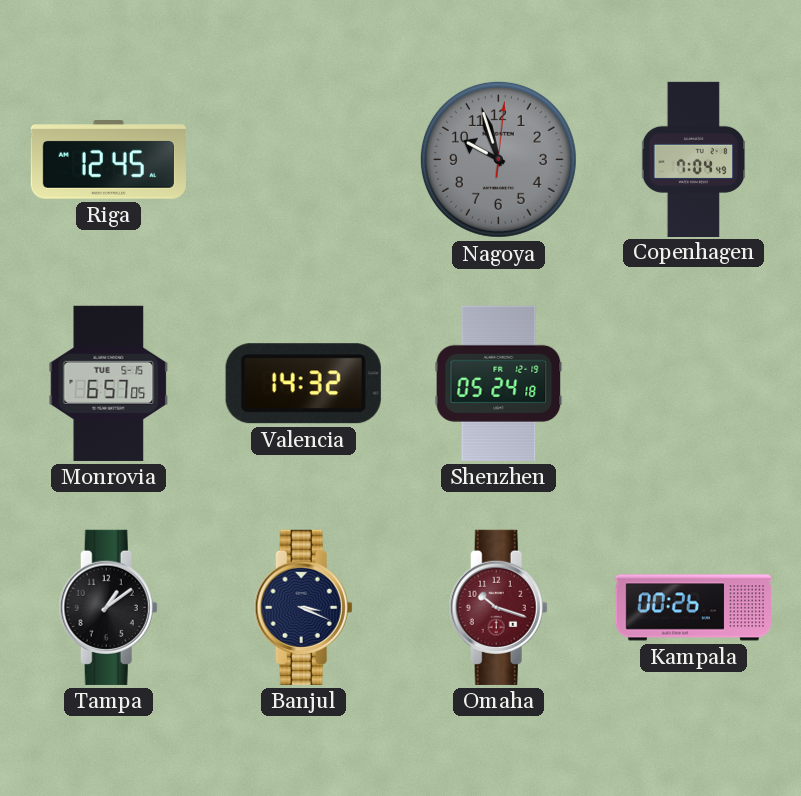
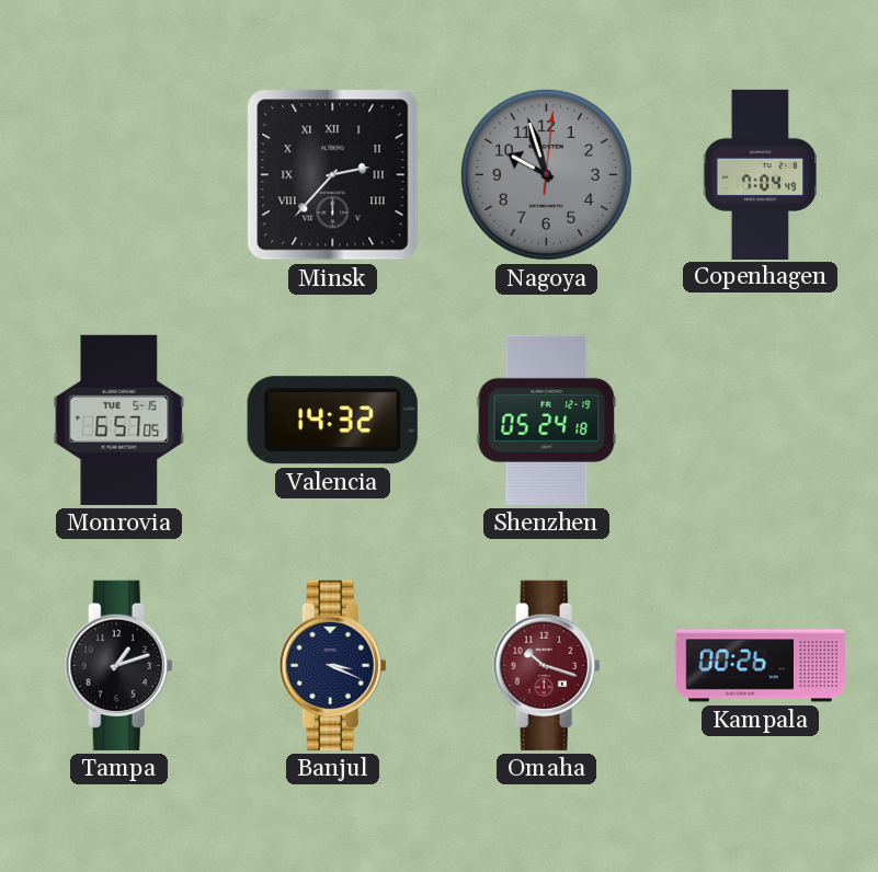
Riga: 12:45 -> none
Minsk: none -> 2:37
Tampa: 1:09 -> 1:12
